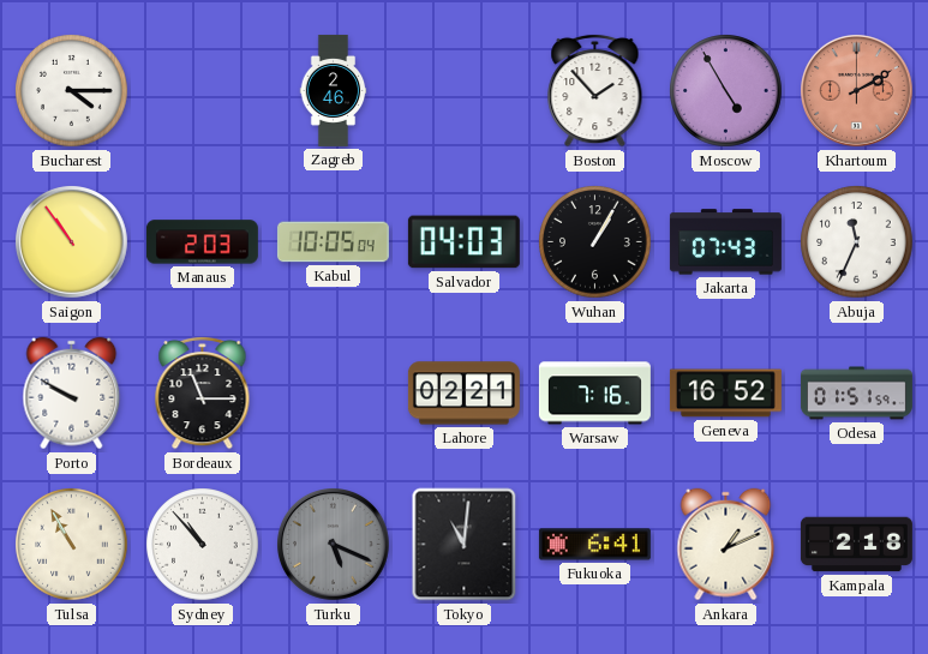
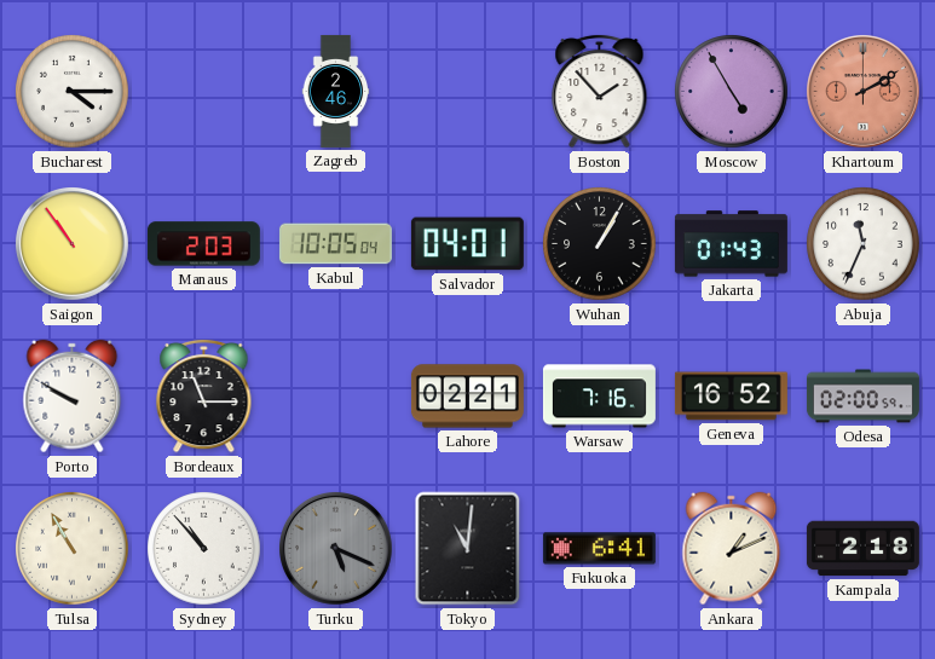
Salvador: 04:03 -> 04:01
Jakarta: 07:43 -> 01:43
Odesa: 01:51 -> 02:00
